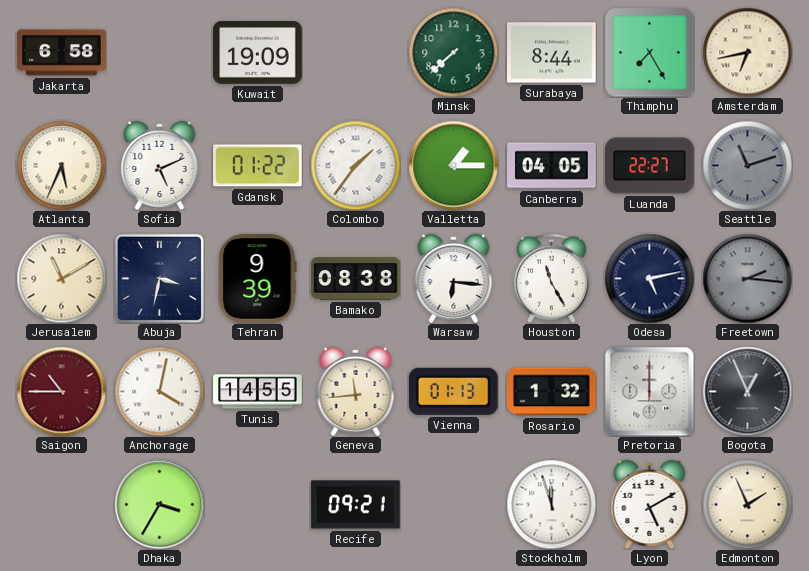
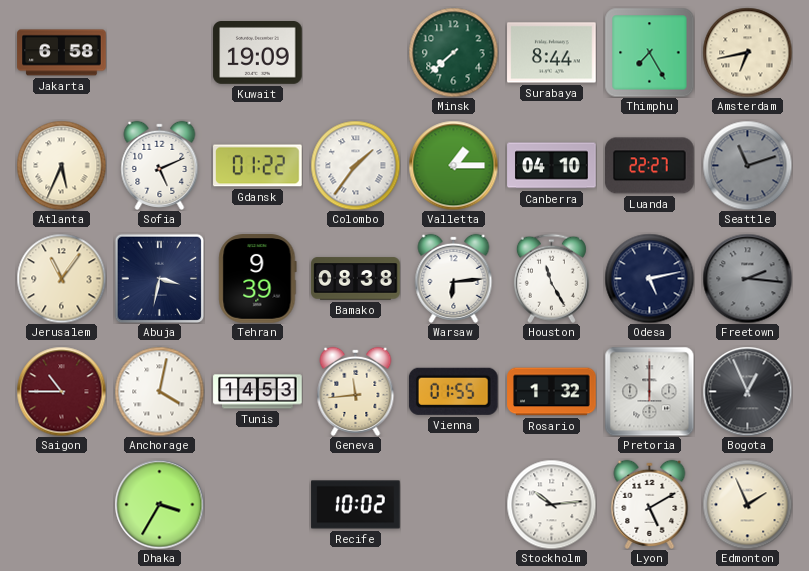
Canberra: 04:05 -> 04:10
Jerusalem: 11:10 -> 11:06
Warsaw: 6:16 -> 6:14
Tunis: 14:55 -> 14:53
Vienna: 01:13 -> 01:55
Recife: 09:21 -> 10:02
Stockholm: 11:57 -> 10:14
